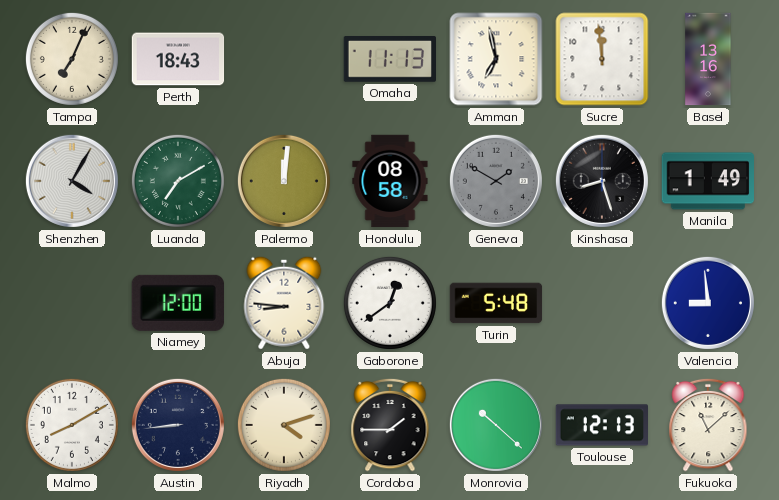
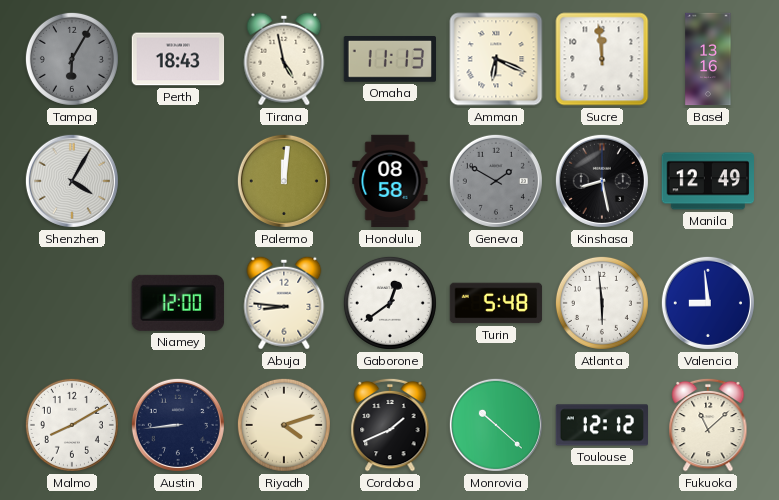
Tampa: 7:04 -> 6:05
Tampa dial: cream -> grey
Tirana: none -> 4:58
Amman: 6:58 -> 6:19
Luanda: 7:10 -> none
Kinshasa: 8:27 -> 8:28
Manila: 1:49 -> 12:49
Atlanta: none -> 5:59
Cordoba: 1:45 -> 1:41
Toulouse: 12:13 -> 12:12
